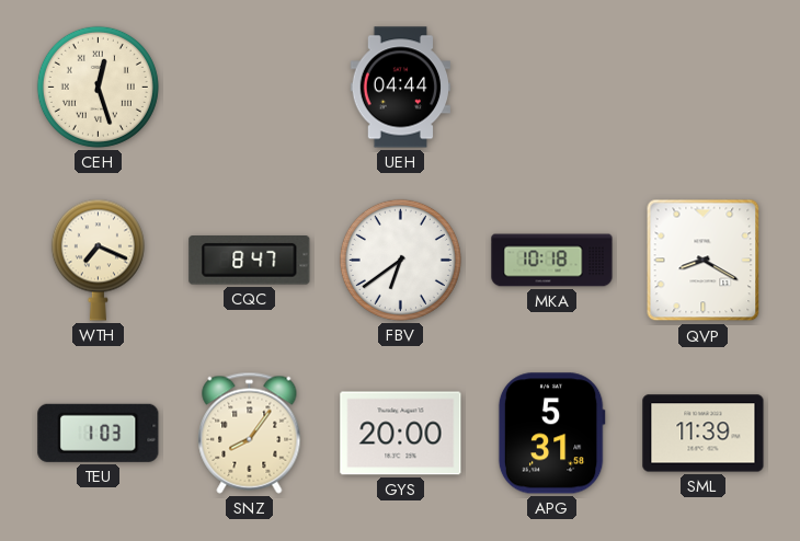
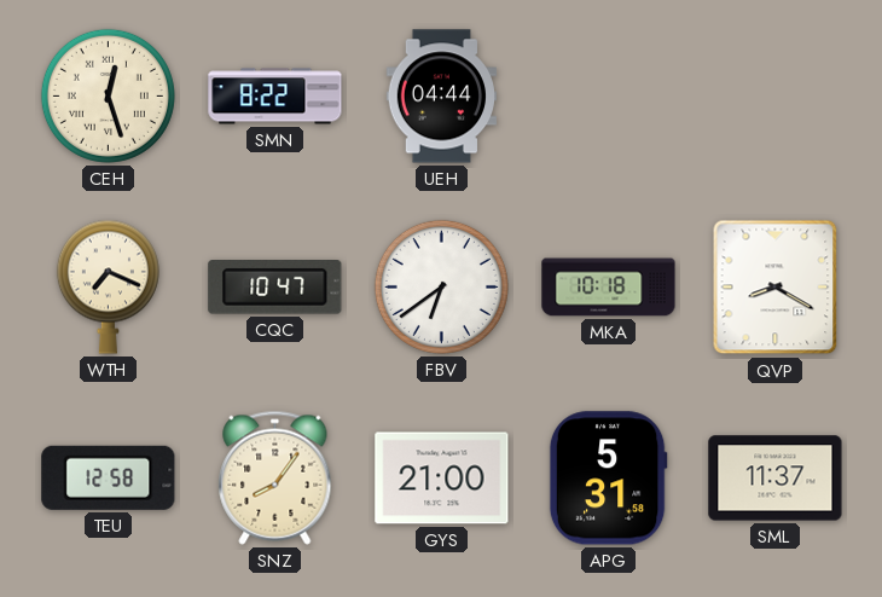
SMN: none -> 8:22
CQC: 8:47 -> 10:47
TEU: 1:03 -> 12:58
GYS: 20:00 -> 21:00
SML: 11:39 -> 11:37
